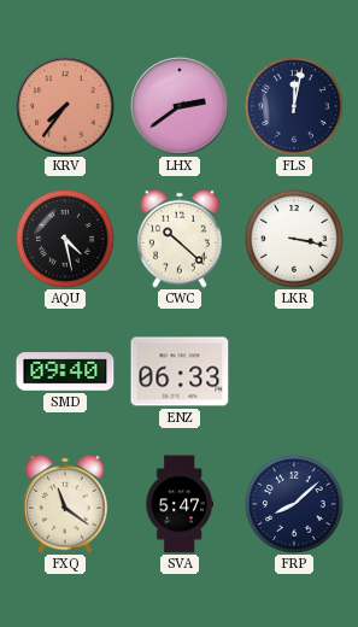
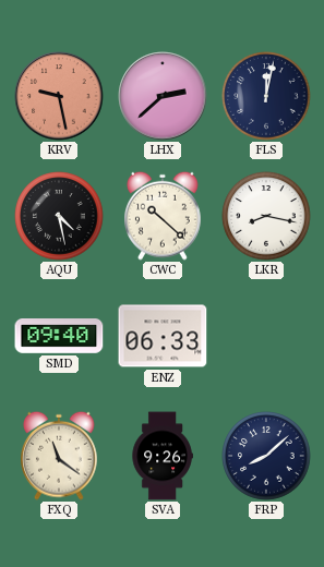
KRV: 7:36 -> 9:28
LHX: 2:39 -> 2:38
LKR: 3:17 -> 8:17
SVA: 5:47 -> 9:26
